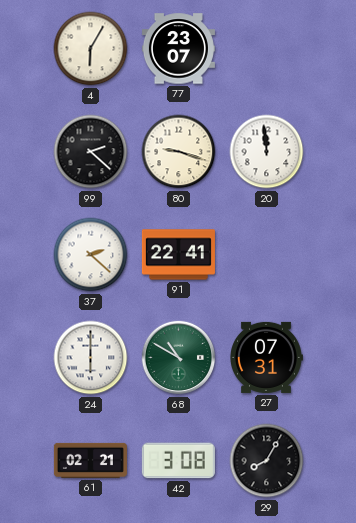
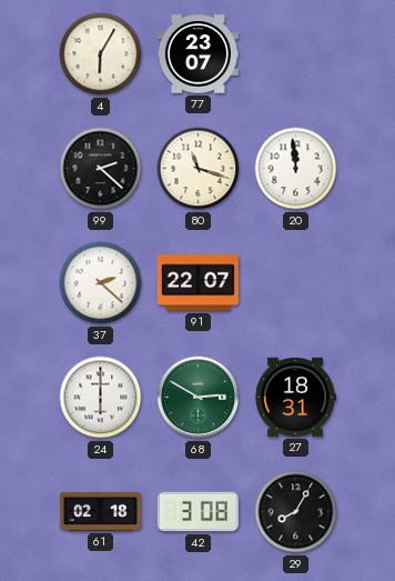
80: 9:18 -> 11:18
91: 22:41 -> 22:07
68: 10:50 -> 2:50
27: 07:31 -> 18:31
61: 02:21 -> 02:18
